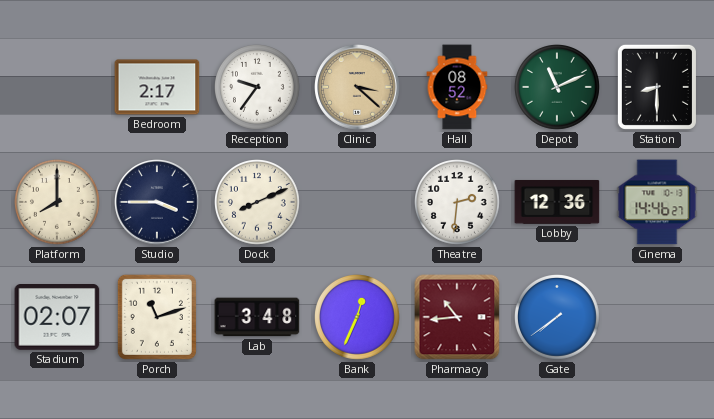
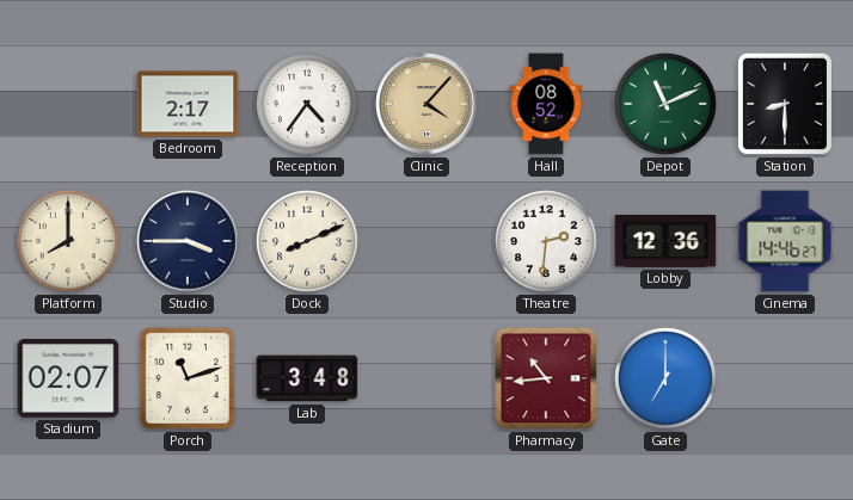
Reception: 9:36 -> 4:36
Clinic: 3:22 -> 4:07
Bank: 12:34 -> none
Gate: 7:39 -> 7:00
